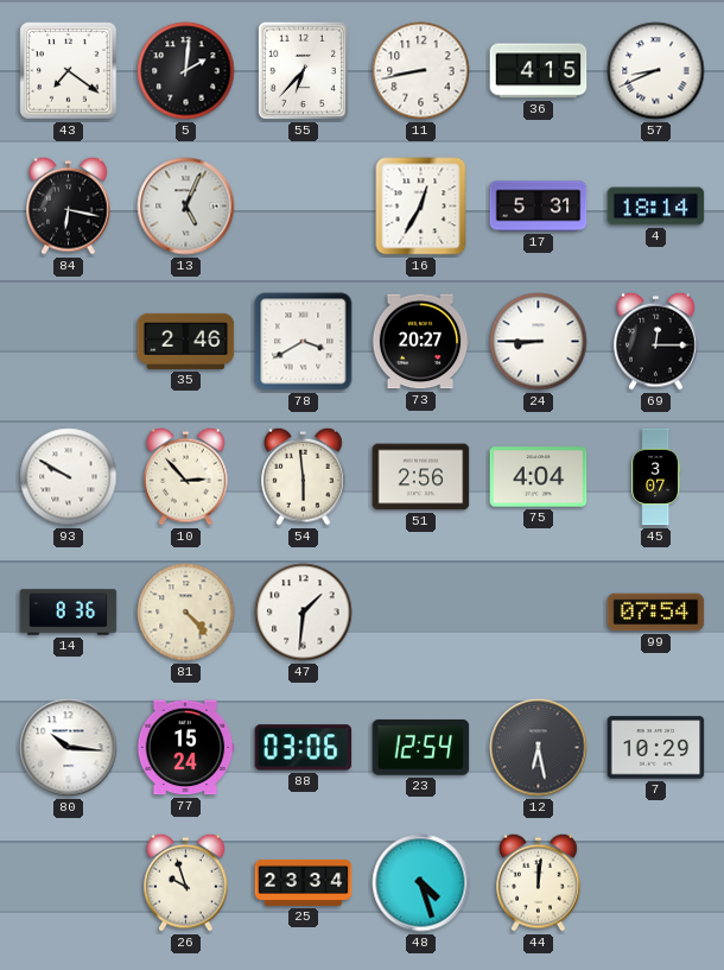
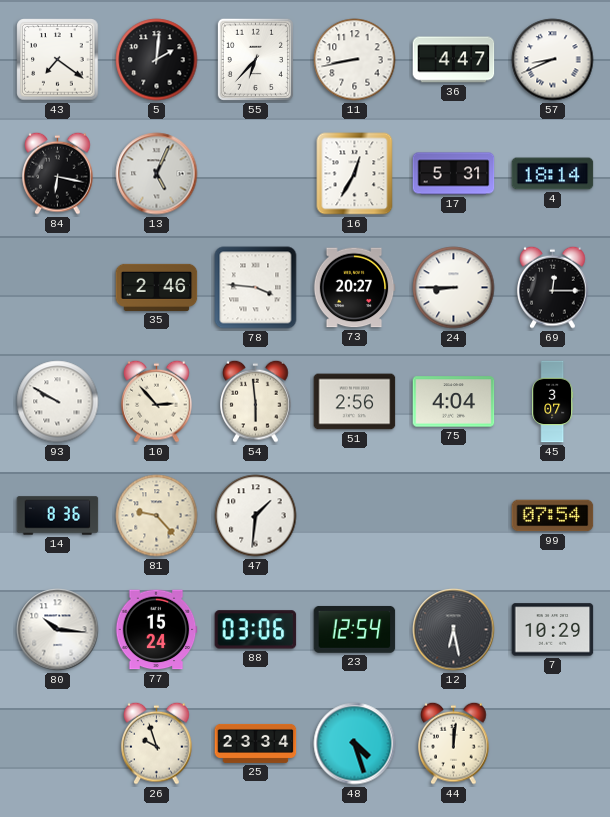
36: 4:15 -> 4:47
78: 3:40 -> 3:46
81: 4:23 -> 9:23
